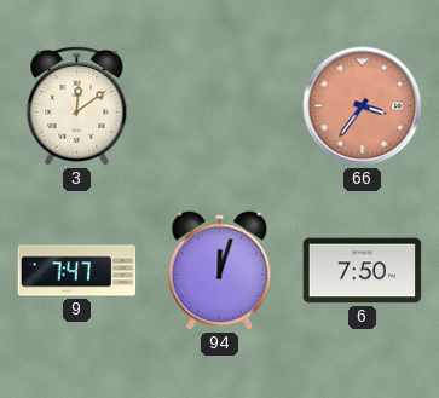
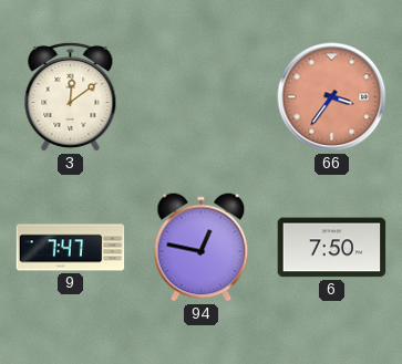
94: 12:03 -> 12:47
